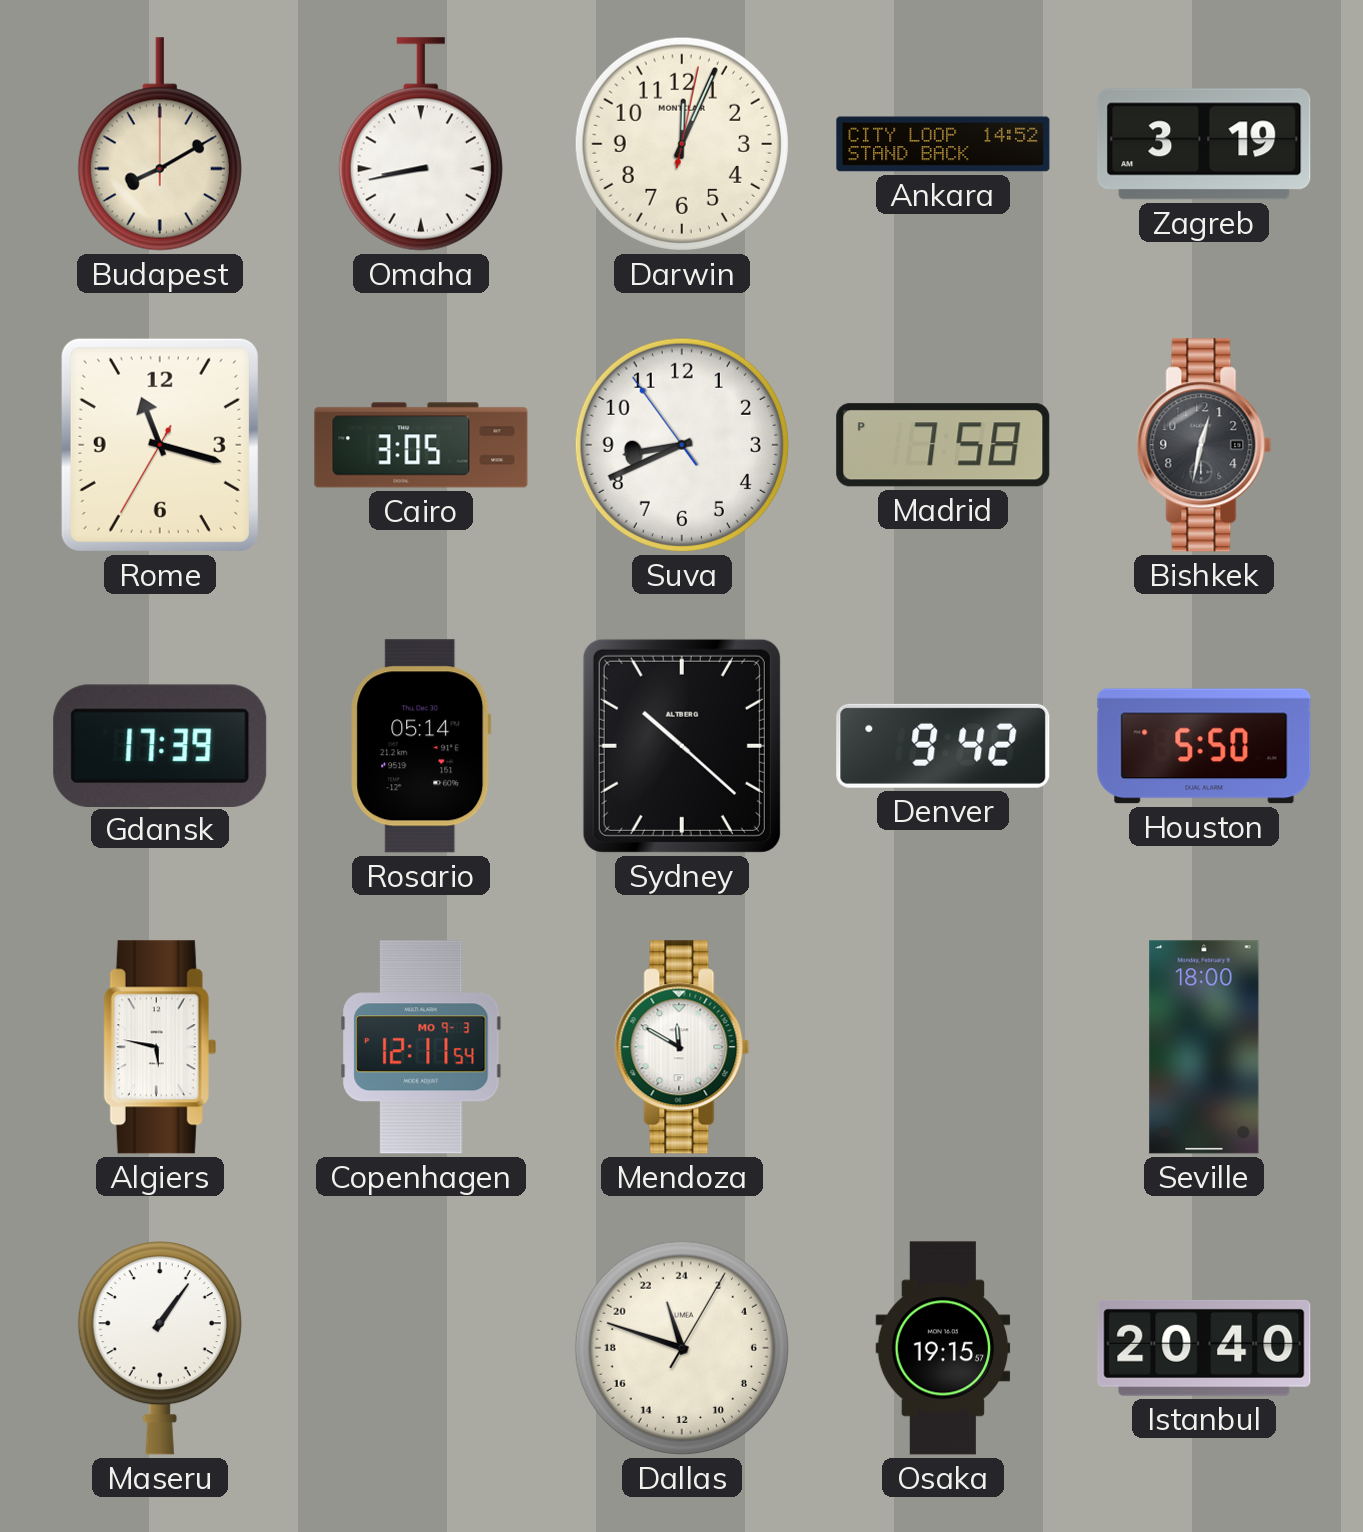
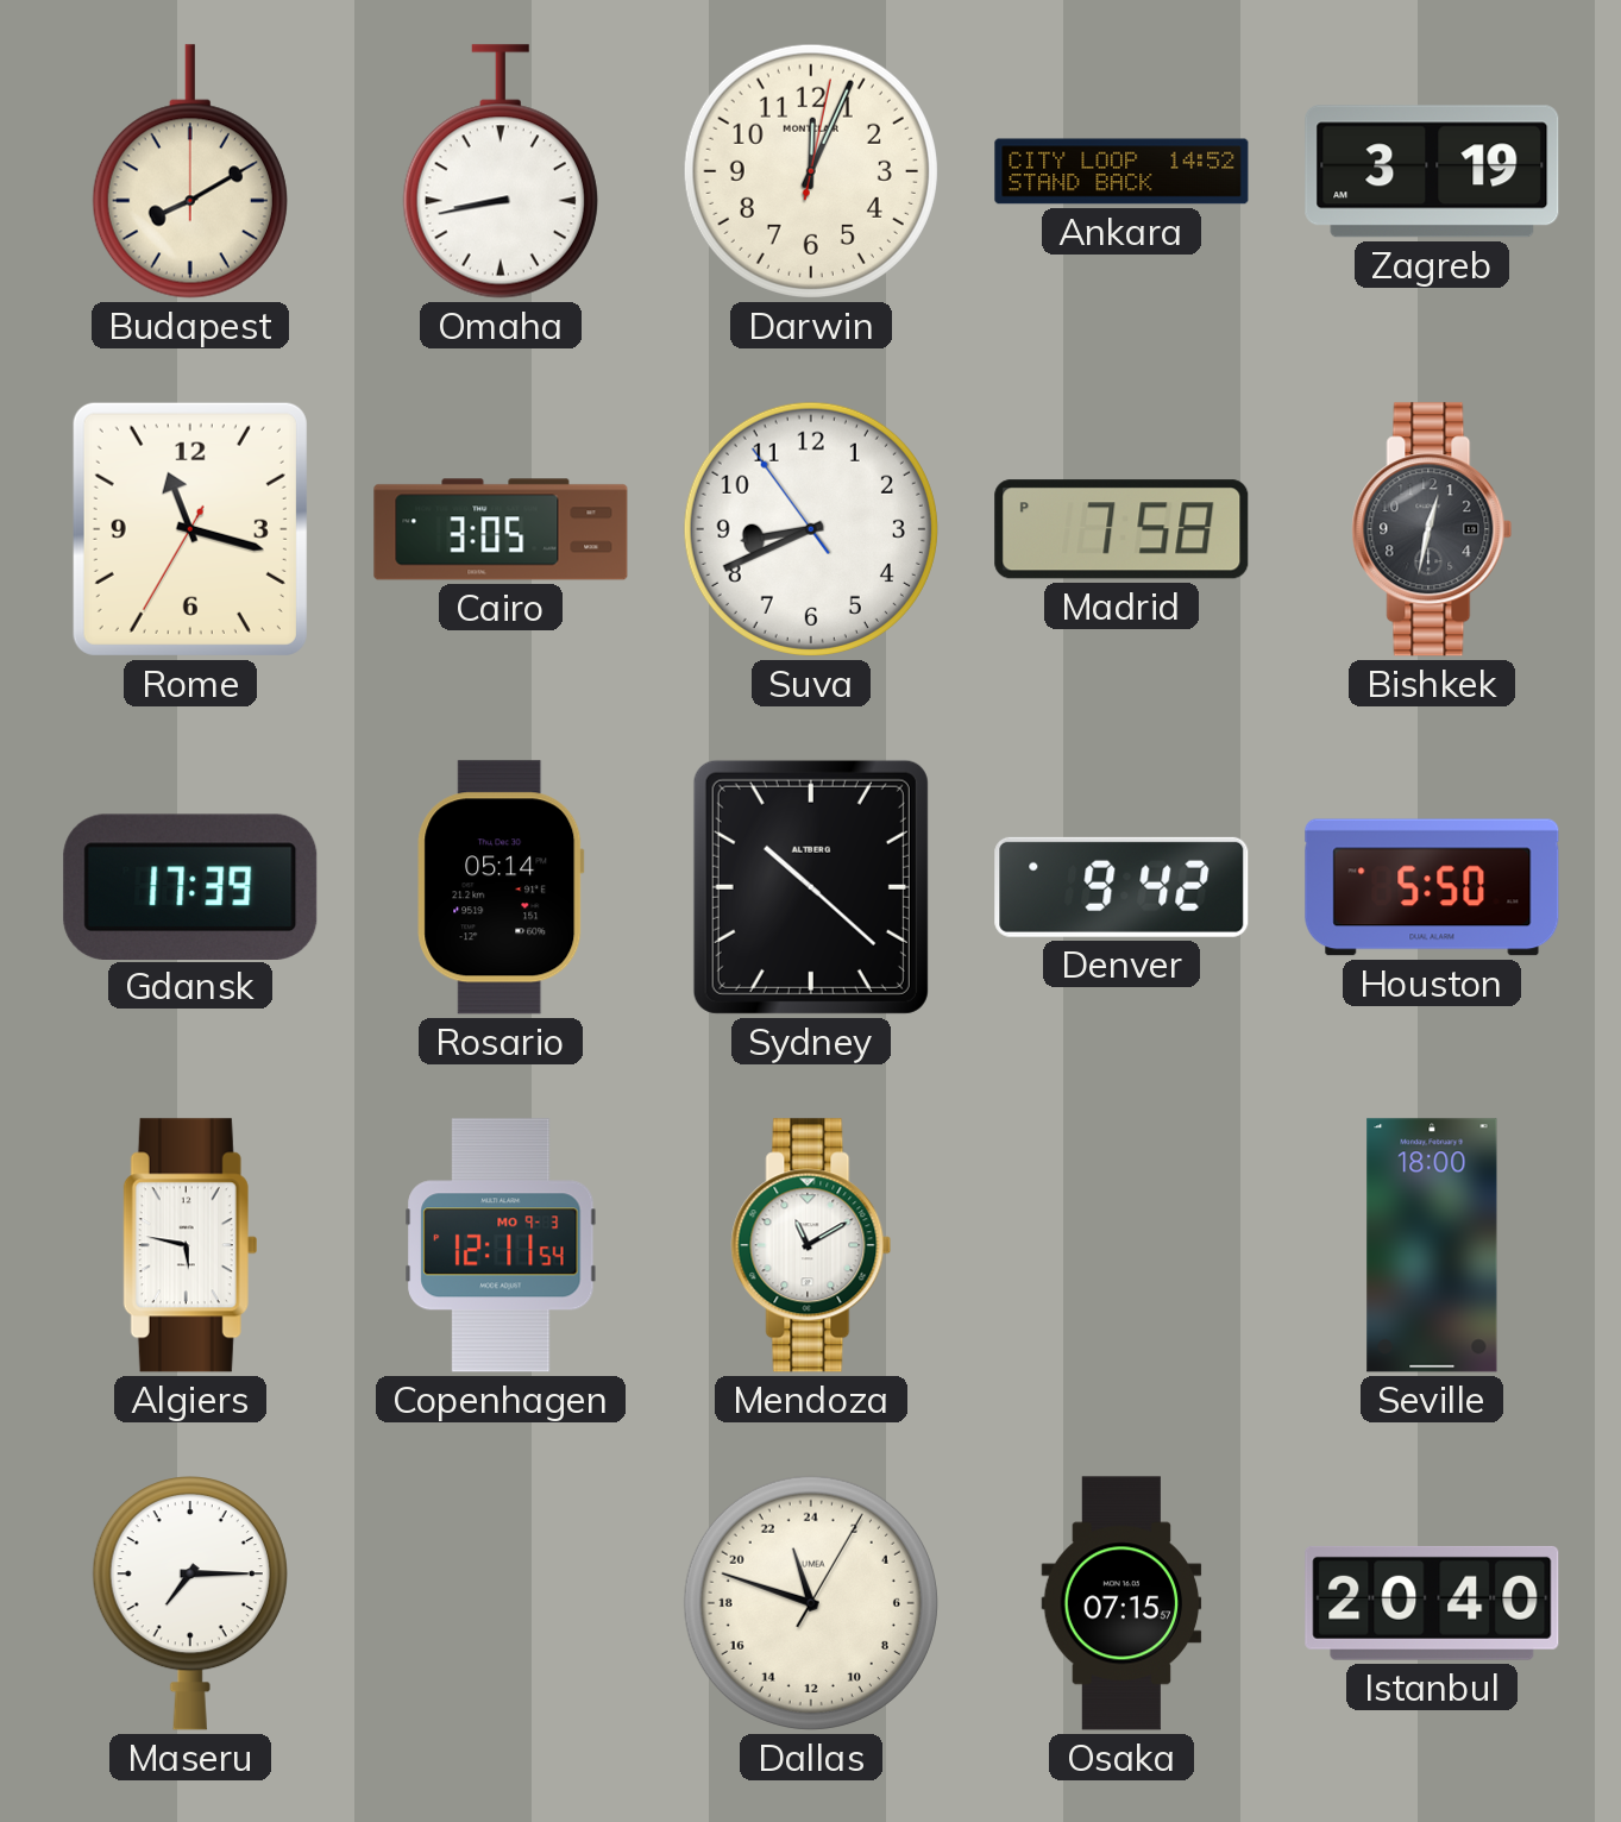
Mendoza: 11:50 -> 11:10
Maseru: 1:06 -> 7:15
Osaka: 19:15 -> 07:15
